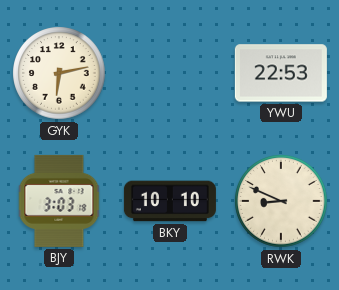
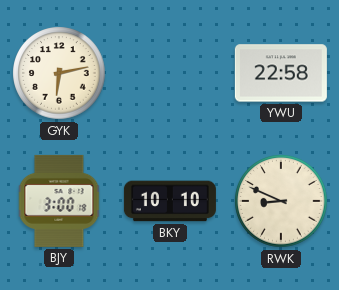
YWU: 22:53 -> 22:58
BJY: 3:03 -> 3:00
